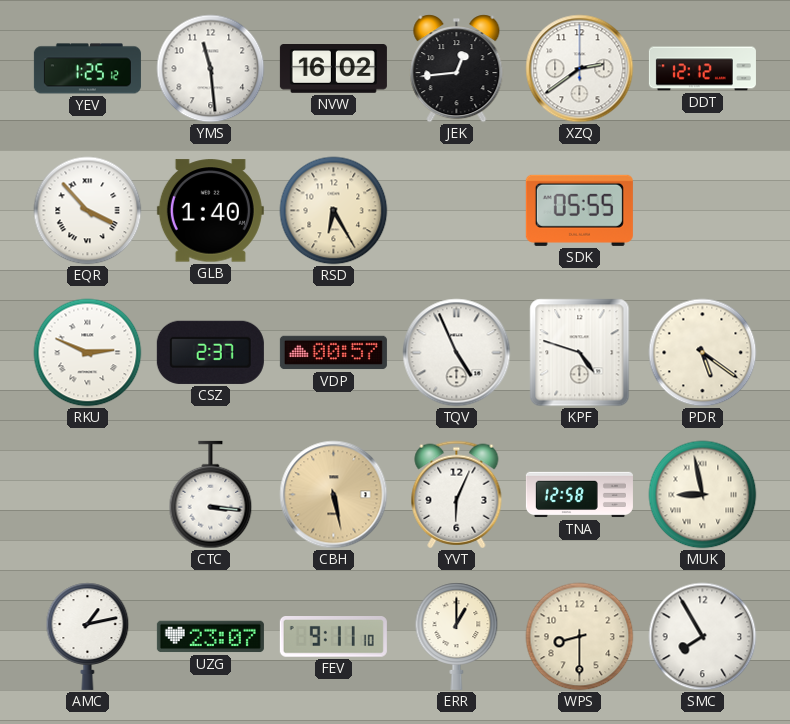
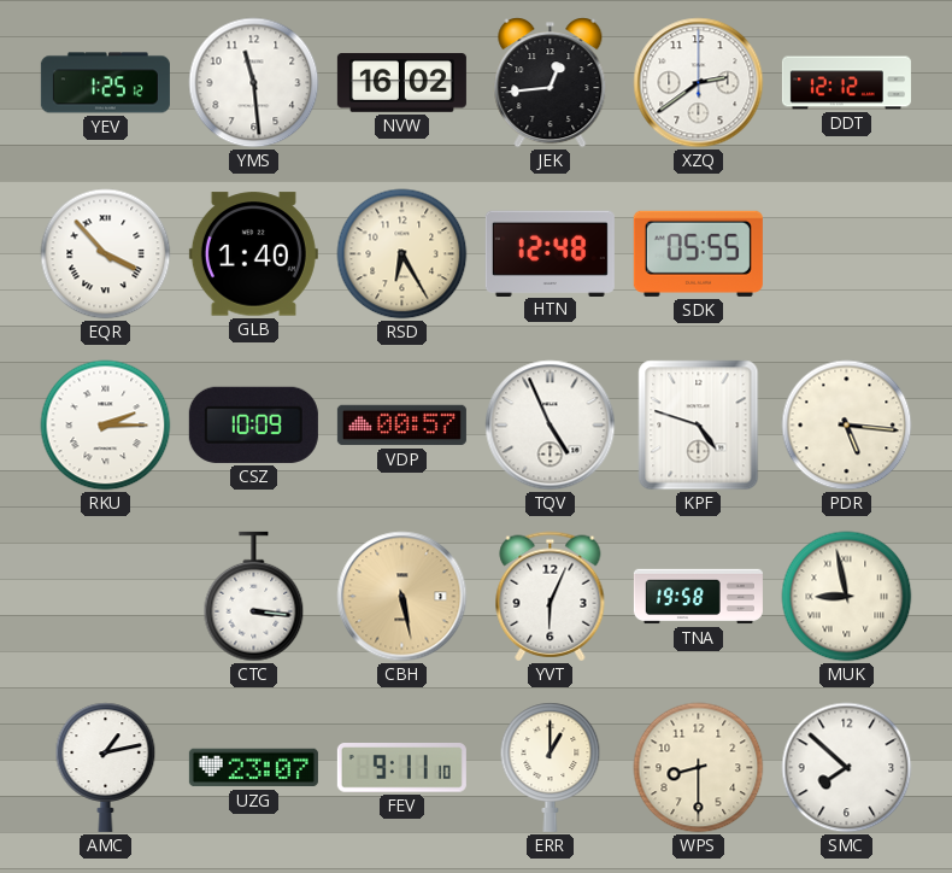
HTN: none -> 12:48
RKU: 2:49 -> 2:15
CSZ: 2:37 -> 10:09
PDR: 5:21 -> 5:16
TNA: 12:58 -> 19:58
SMC: 7:55 -> 7:52
